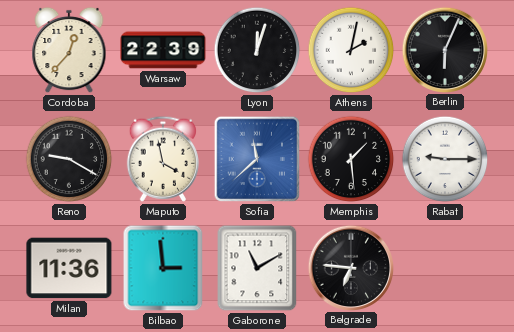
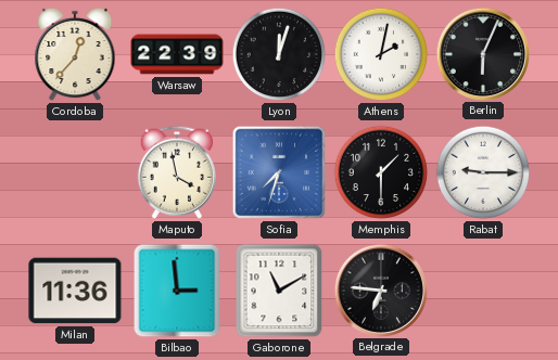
Reno: 9:20 -> none
Sofia: 11:38 -> 7:33
Memphis: 1:29 -> 1:30
